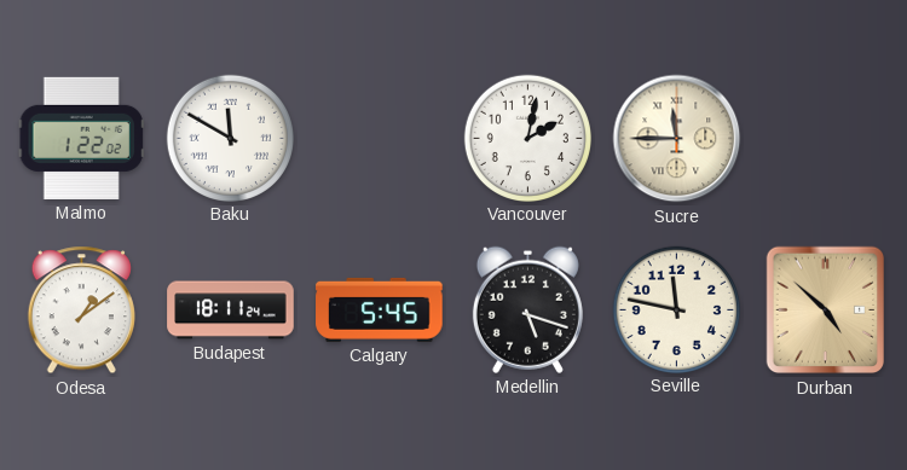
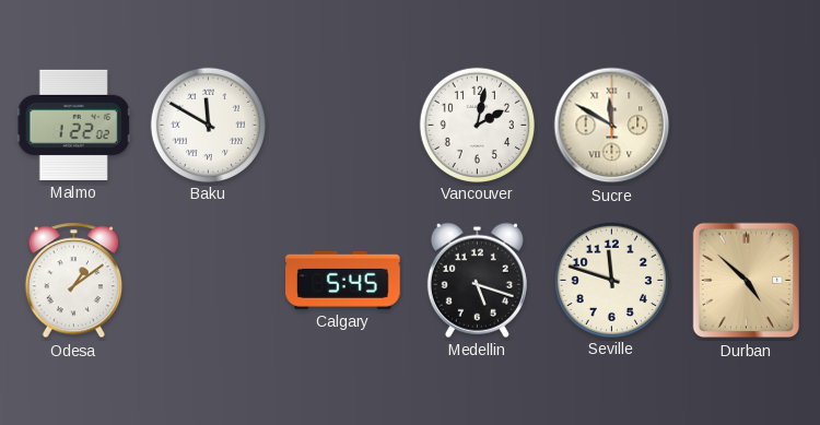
Sucre: 11:45 -> 11:50
Budapest: 18:11 -> none
Seville: 11:47 -> 11:48
